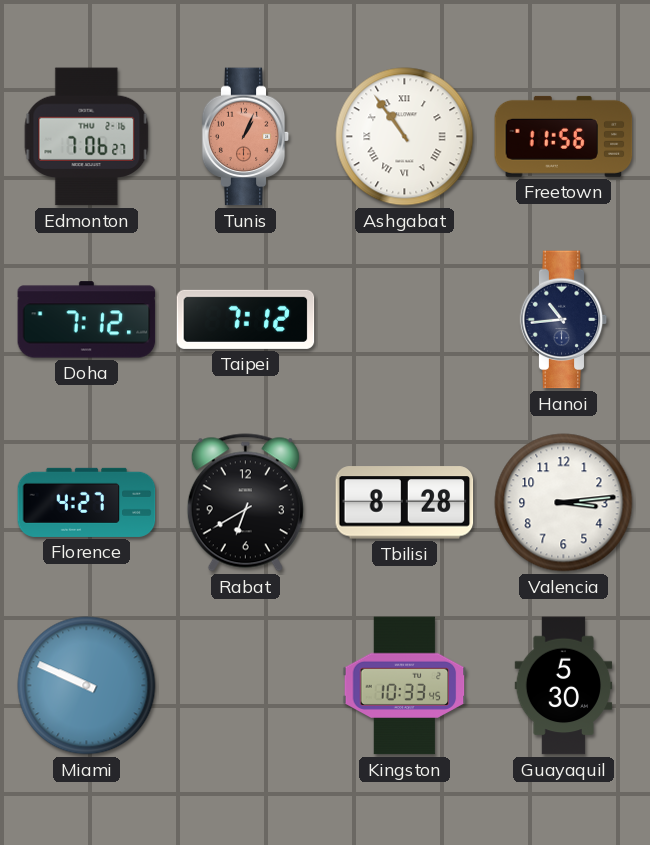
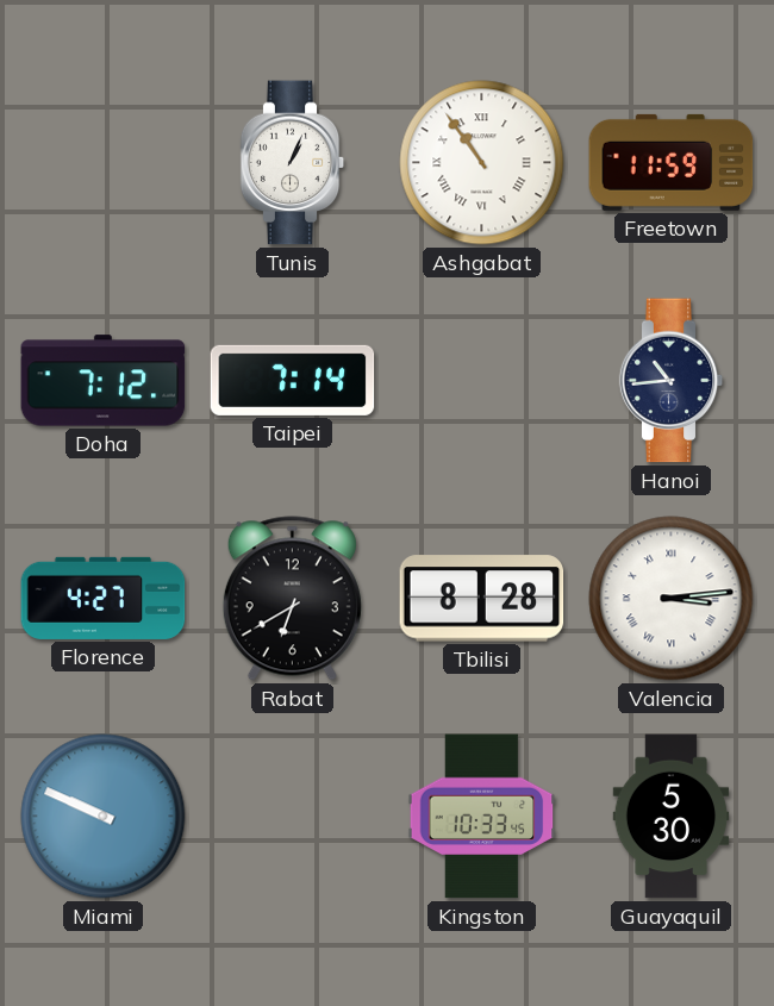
Edmonton: 7:06 -> none
Tunis dial: salmon -> white
Freetown: 11:56 -> 11:59
Taipei: 7:12 -> 7:14
Valencia numerals: Arabic -> Roman
